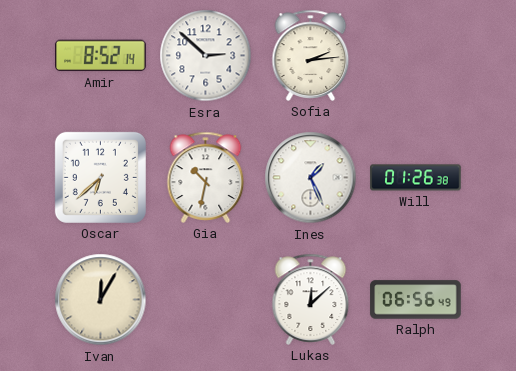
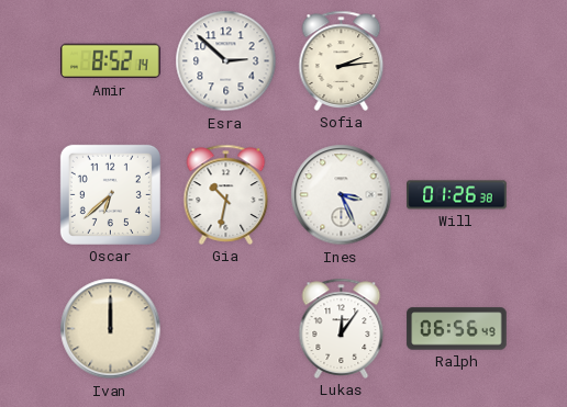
Ines: 1:26 -> 3:26
Ivan: 12:05 -> 12:00
Lukas: 12:08 -> 12:06
